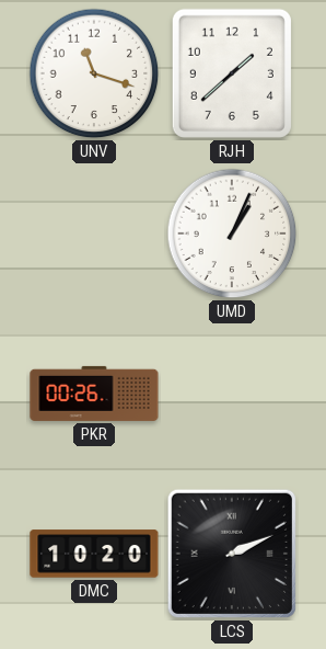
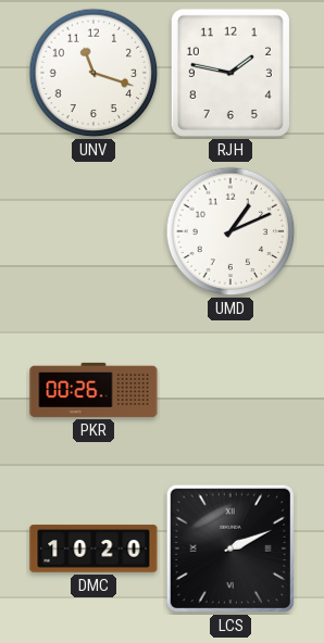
RJH: 1:38 -> 1:47
UMD: 1:04 -> 1:11
